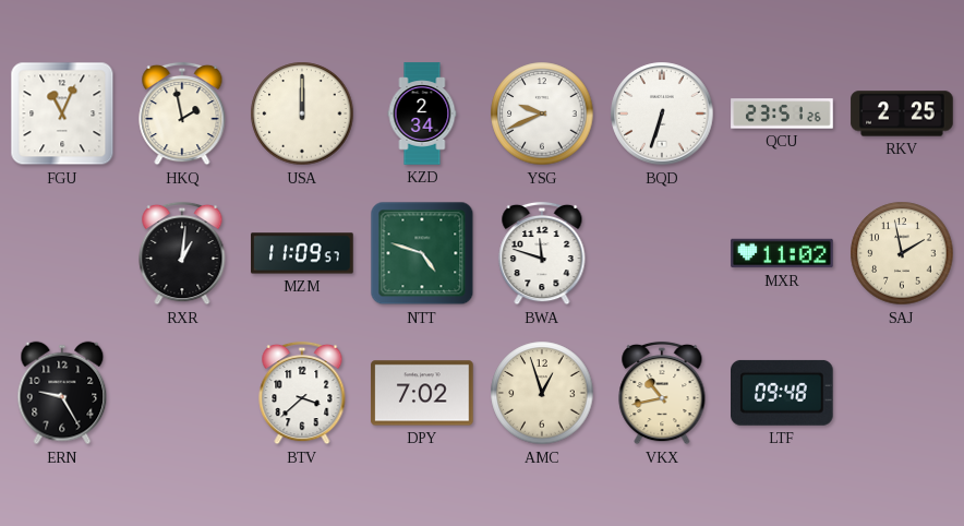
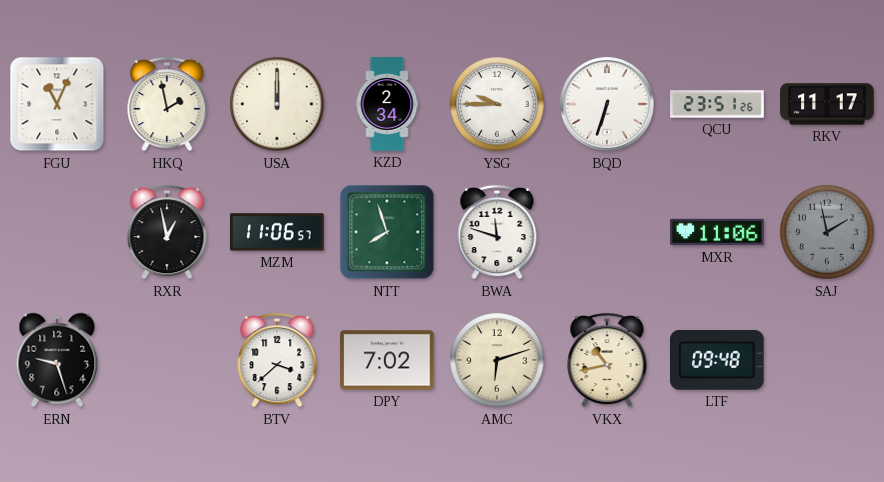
YSG: 9:41 -> 9:45
RKV: 2:25 -> 11:17
RXR: 1:01 -> 12:58
MZM: 11:09 -> 11:06
NTT: 4:48 -> 7:57
MXR: 11:02 -> 11:06
SAJ dial: cream -> grey
ERN: 9:25 -> 9:27
AMC: 12:57 -> 6:12
